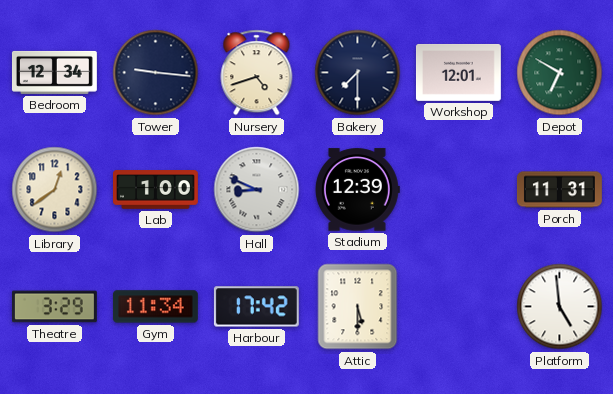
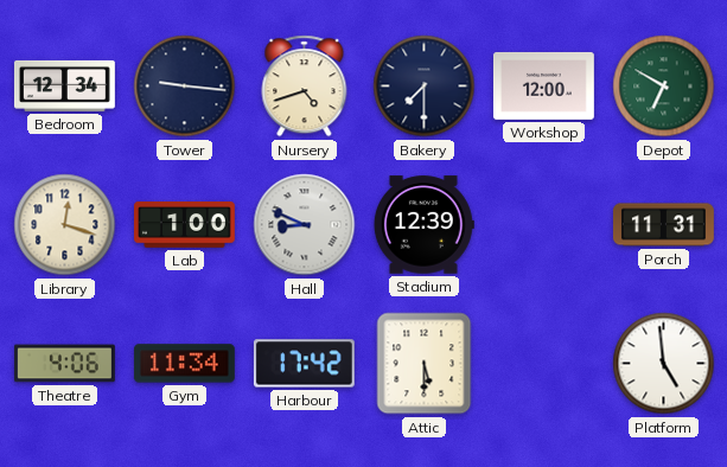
Workshop: 12:01 -> 12:00
Library: 12:39 -> 12:18
Theatre: 3:29 -> 4:06
